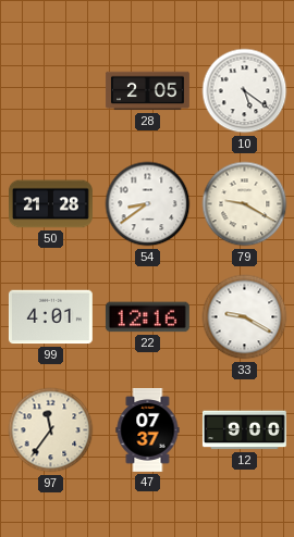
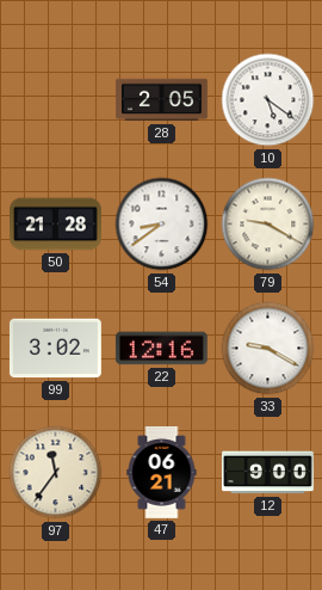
99: 4:01 -> 3:02
47: 07:37 -> 06:21
